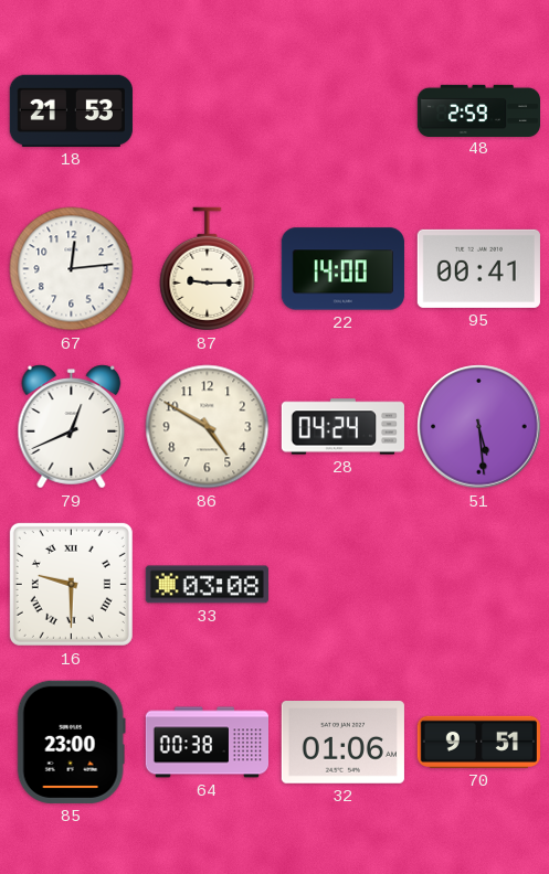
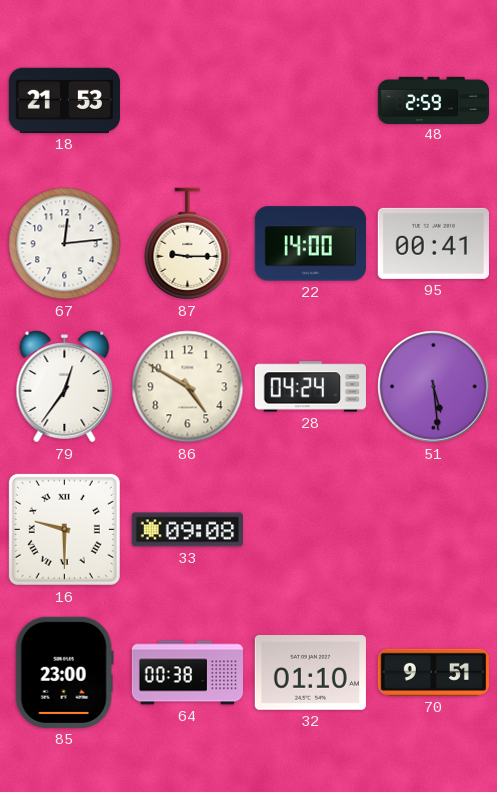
79: 12:41 -> 12:36
33: 03:08 -> 09:08
32: 01:06 -> 01:10
